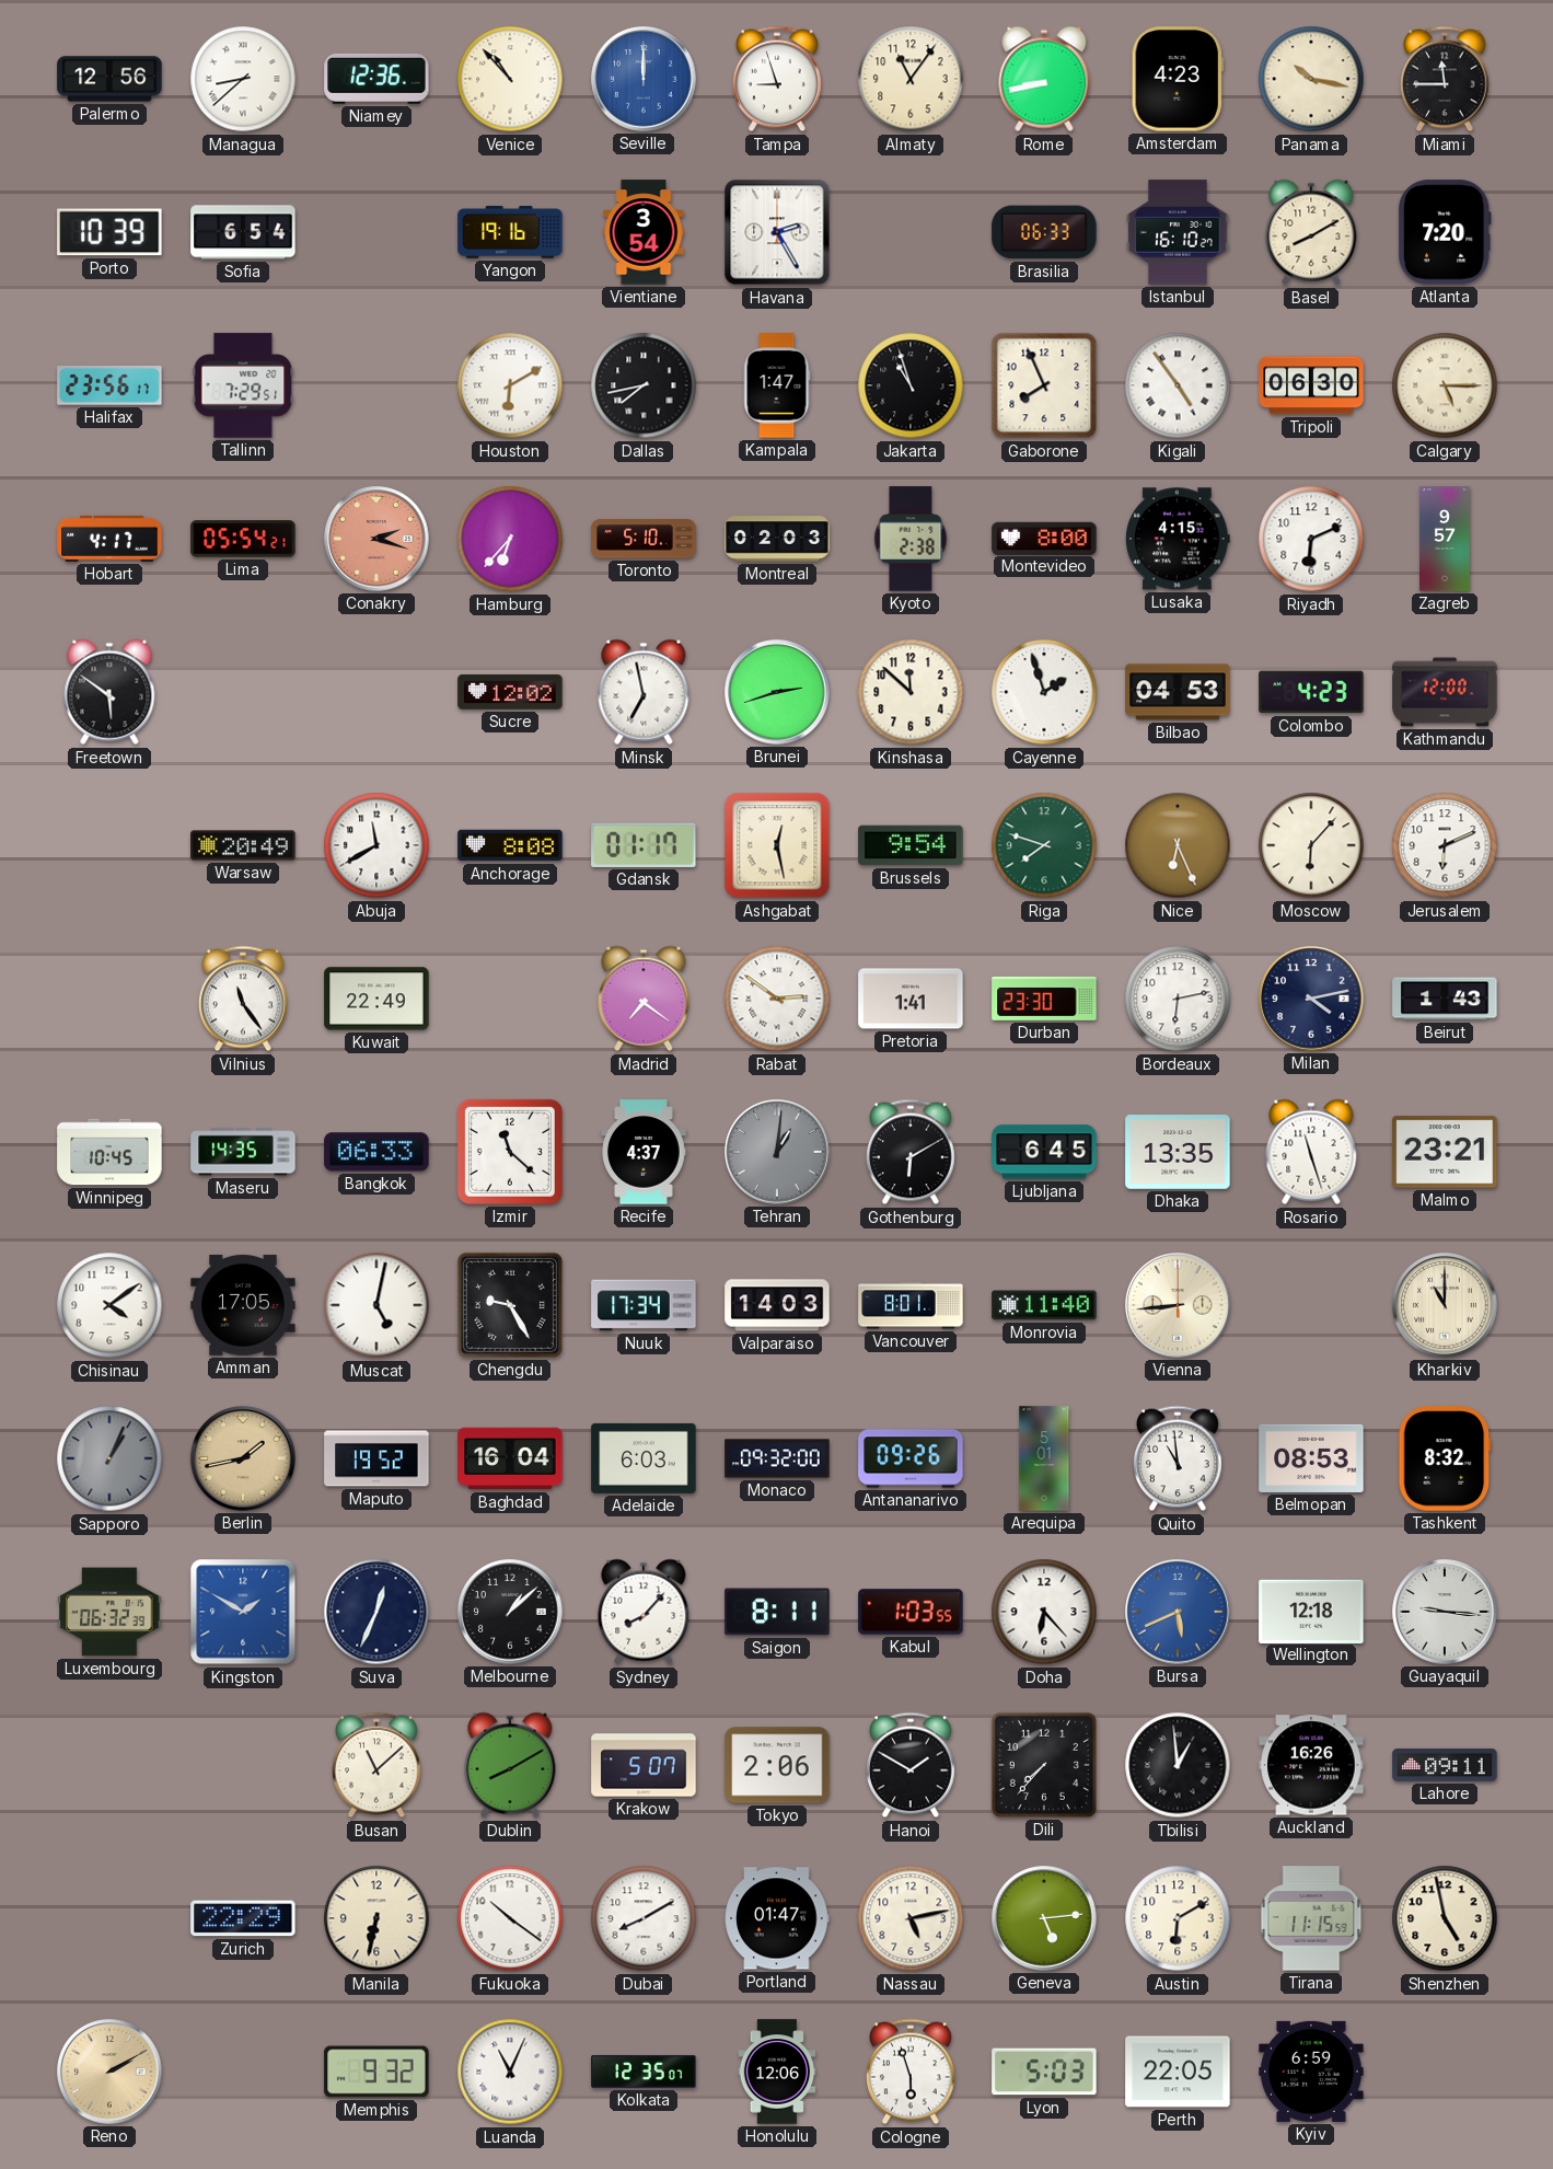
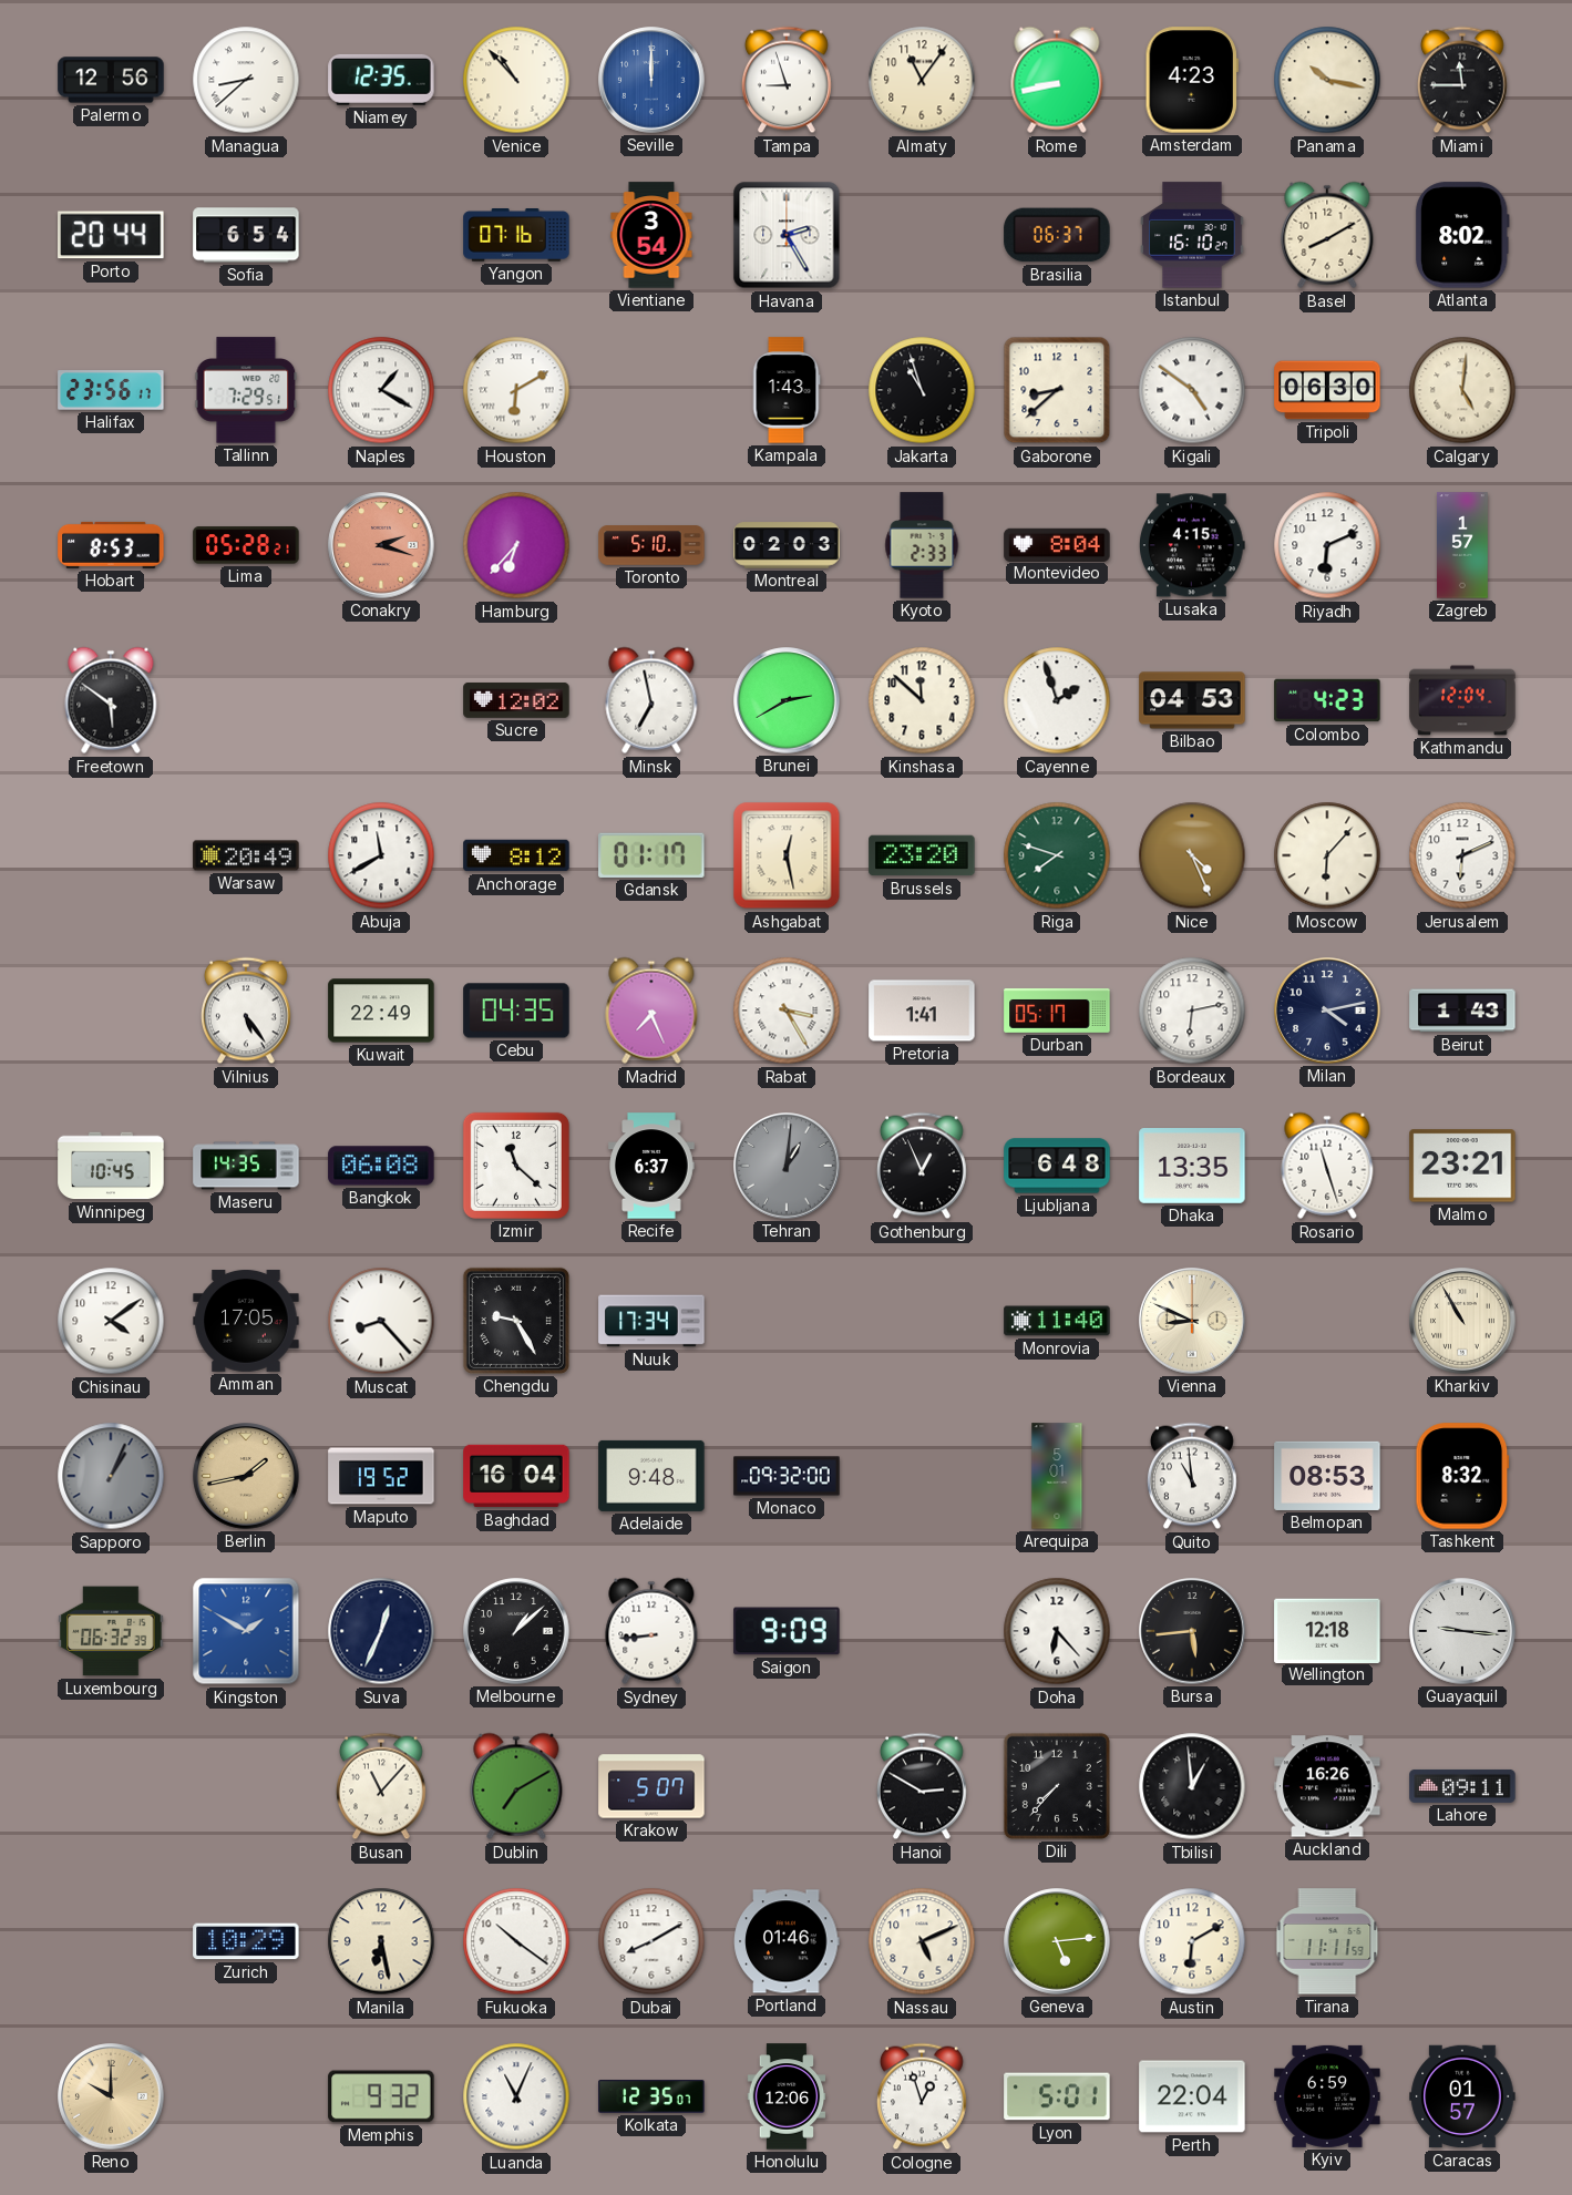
Niamey: 12:36 -> 12:35
Porto: 10:39 -> 20:44
Yangon: 19:16 -> 07:16
Brasilia: 06:33 -> 06:37
Atlanta: 7:20 -> 8:02
Naples: none -> 1:20
Dallas: 7:43 -> none
Kampala: 1:47 -> 1:43
Gaborone: 7:56 -> 8:38
Kigali: 4:54 -> 4:51
Calgary: 5:15 -> 5:01
Hobart: 4:17 -> 8:53
Lima: 05:54 -> 05:28
Kyoto: 2:38 -> 2:33
Montevideo: 8:00 -> 8:04
Zagreb: 9:57 -> 1:57
Brunei: 2:42 -> 2:40
Kathmandu: 12:00 -> 12:04
Anchorage: 8:08 -> 8:12
Brussels: 9:54 -> 23:20
Nice: 6:26 -> 4:26
Vilnius: 11:24 -> 5:24
Cebu: none -> 04:35
Madrid: 7:21 -> 7:26
Rabat: 2:51 -> 3:25
Durban: 23:30 -> 05:17
Bangkok: 06:33 -> 06:08
Recife: 4:37 -> 6:37
Gothenburg: 6:10 -> 12:56
Ljubljana: 6:45 -> 6:48
Muscat: 5:02 -> 8:23
Valparaiso: 14:03 -> none
Vancouver: 8:01 -> none
Vienna: 8:44 -> 8:49
Kharkiv: 11:00 -> 10:55
Adelaide: 6:03 -> 9:48
Antananarivo: 09:26 -> none
Sydney: 8:07 -> 8:44
Saigon: 8:11 -> 9:09
Kabul: 1:03 -> none
Bursa: 5:41 -> 5:44
Bursa dial: blue -> black
Busan: 11:08 -> 11:07
Dublin: 8:10 -> 7:10
Tokyo: 2:06 -> none
Hanoi: 1:50 -> 2:50
Zurich: 22:29 -> 10:29
Manila: 6:32 -> 6:28
Portland: 01:47 -> 01:46
Nassau: 5:13 -> 5:11
Tirana: 11:15 -> 11:11
Shenzhen: 4:58 -> none
Reno: 2:10 -> 10:00
Cologne: 5:57 -> 12:57
Lyon: 5:03 -> 5:01
Perth: 22:05 -> 22:04
Caracas: none -> 01:57
